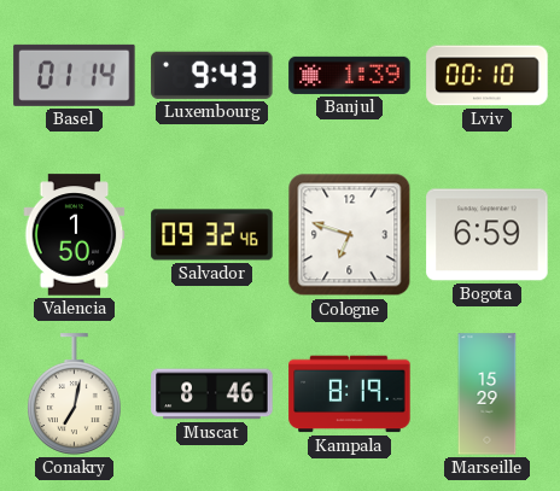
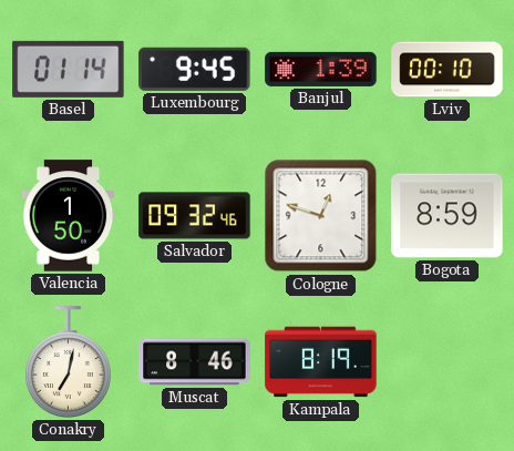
Luxembourg: 9:43 -> 9:45
Cologne: 6:48 -> 12:48
Bogota: 6:59 -> 8:59
Marseille: 15:29 -> none
